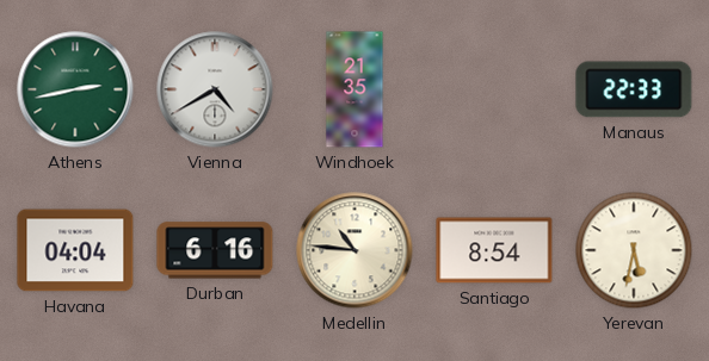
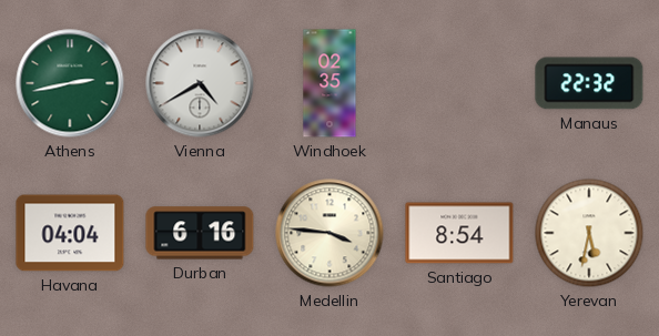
Windhoek: 21:35 -> 02:35
Manaus: 22:33 -> 22:32
Medellin: 10:46 -> 3:46
